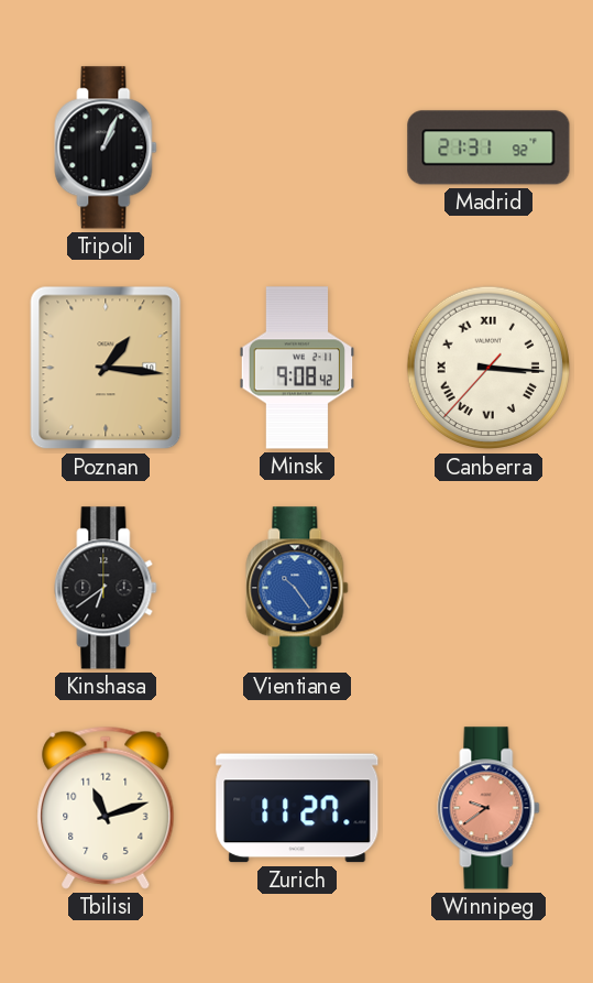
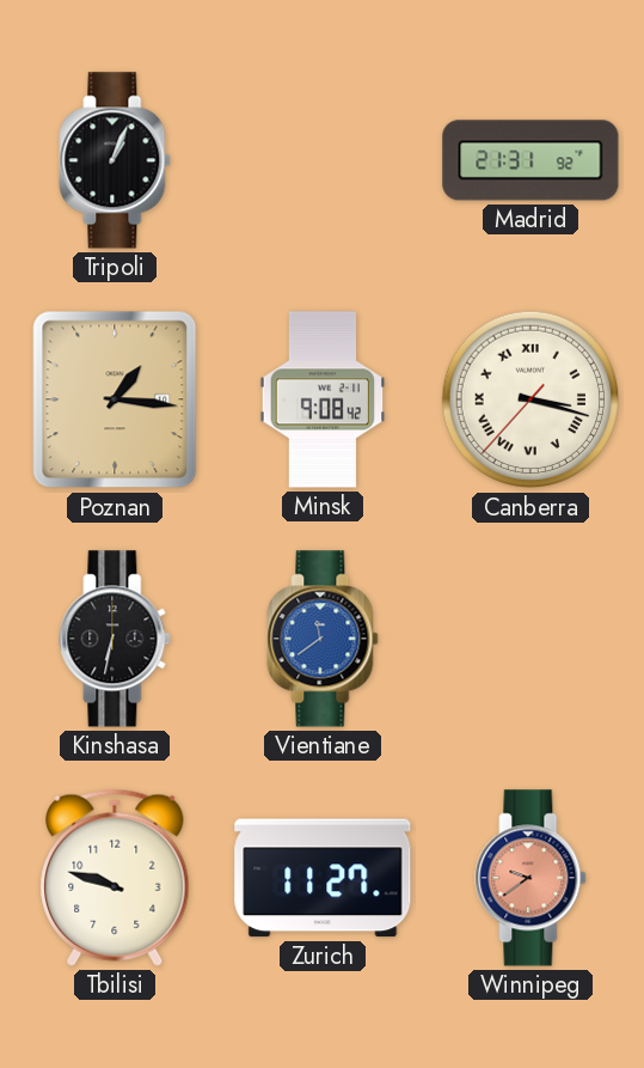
Canberra: 3:15 -> 3:17
Kinshasa: 6:39 -> 6:32
Vientiane: 10:24 -> 11:39
Tbilisi: 11:12 -> 9:48
